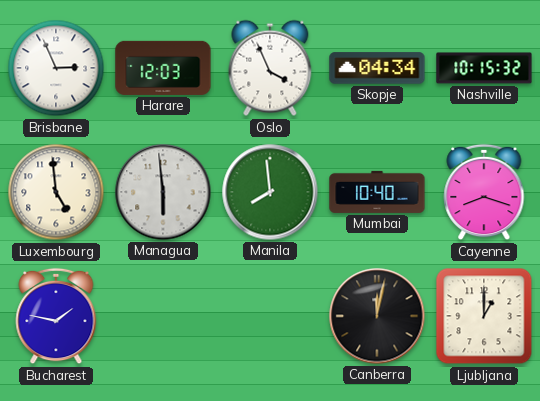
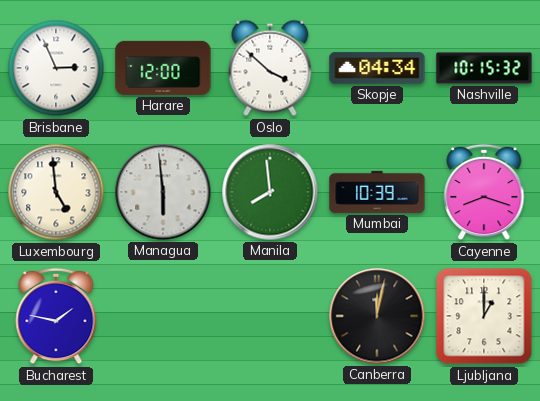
Harare: 12:03 -> 12:00
Oslo: 3:56 -> 3:52
Mumbai: 10:40 -> 10:39
